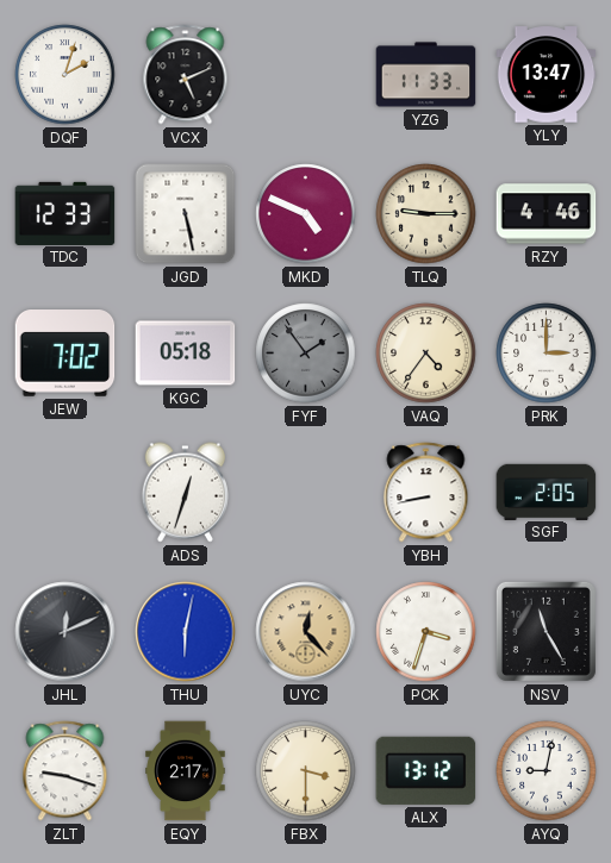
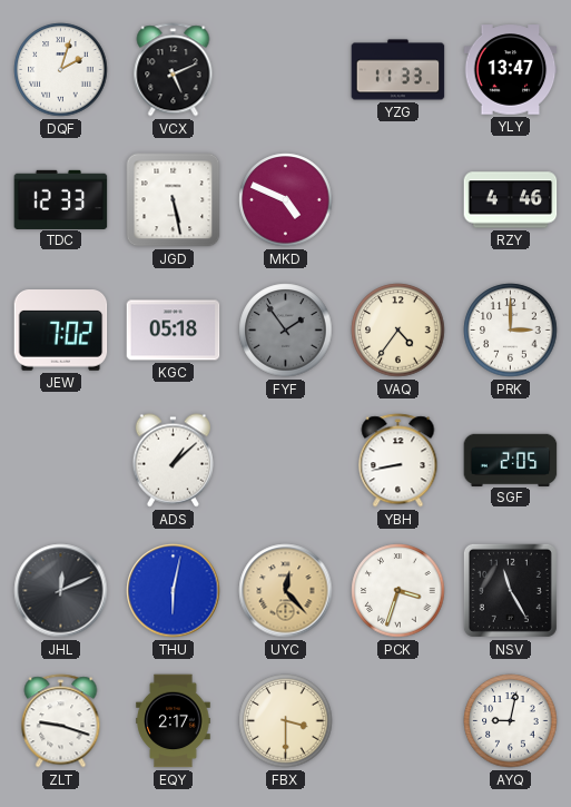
TLQ: 9:15 -> none
ADS: 12:33 -> 1:08
ALX: 13:12 -> none
